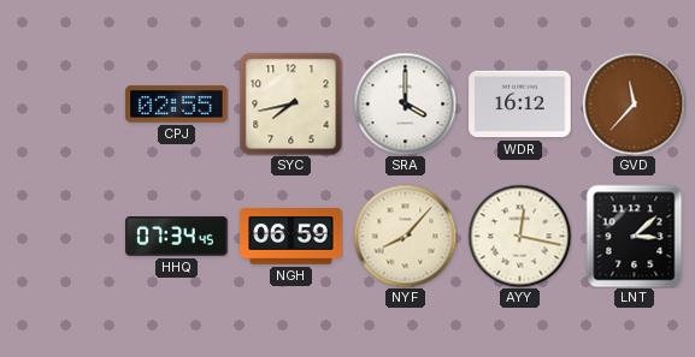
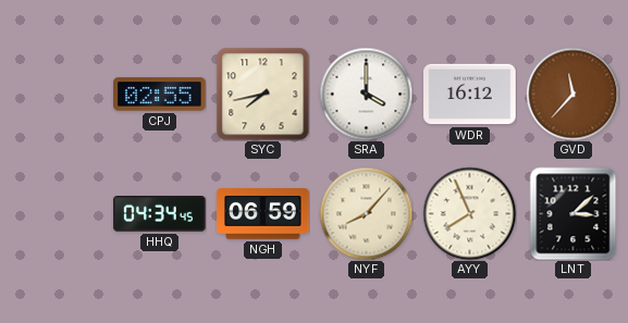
HHQ: 07:34 -> 04:34
AYY: 12:17 -> 7:56
